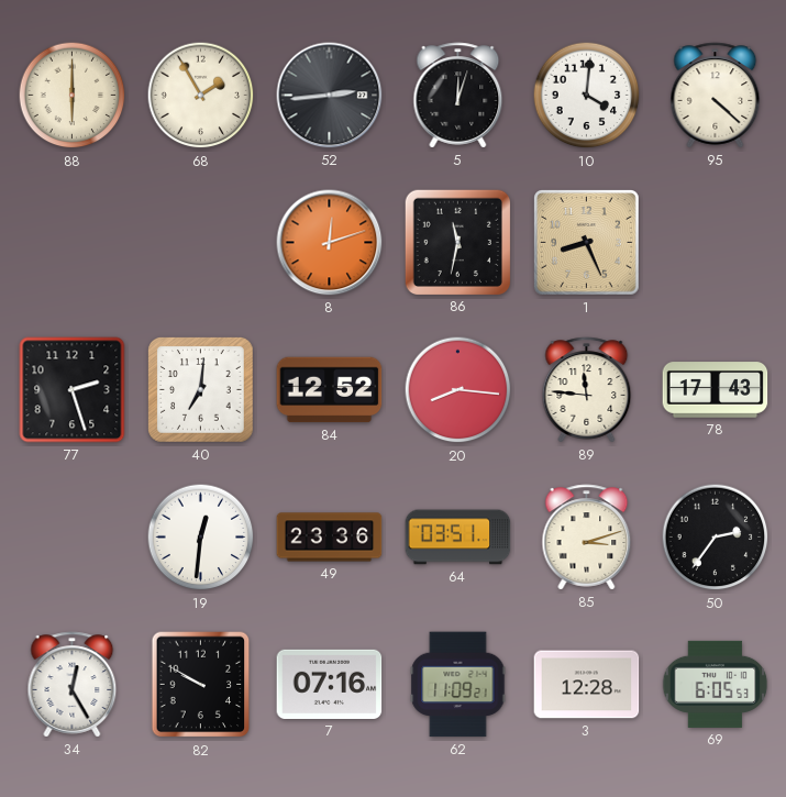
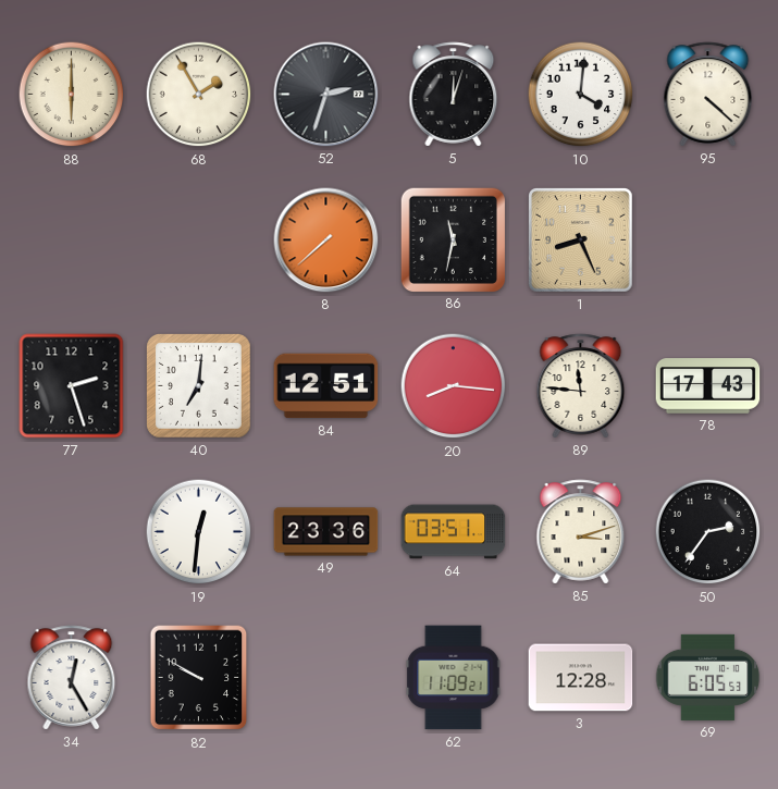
52: 2:44 -> 2:33
8: 12:12 -> 7:38
84: 12:52 -> 12:51
7: 07:16 -> none
